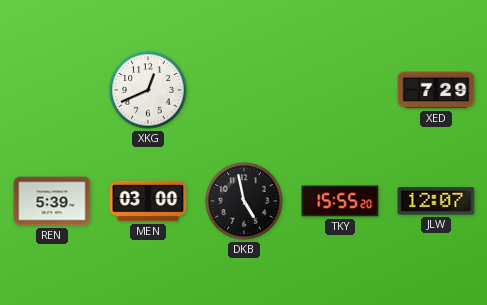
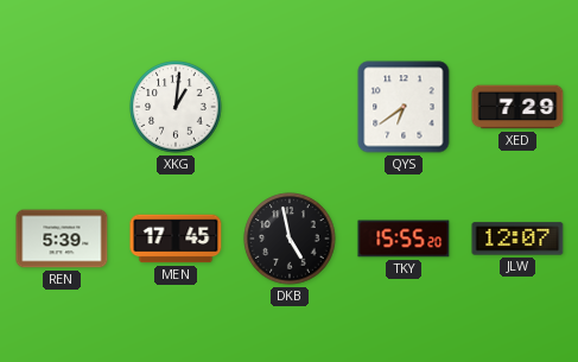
XKG: 12:41 -> 1:01
QYS: none -> 6:39
MEN: 03:00 -> 17:45
